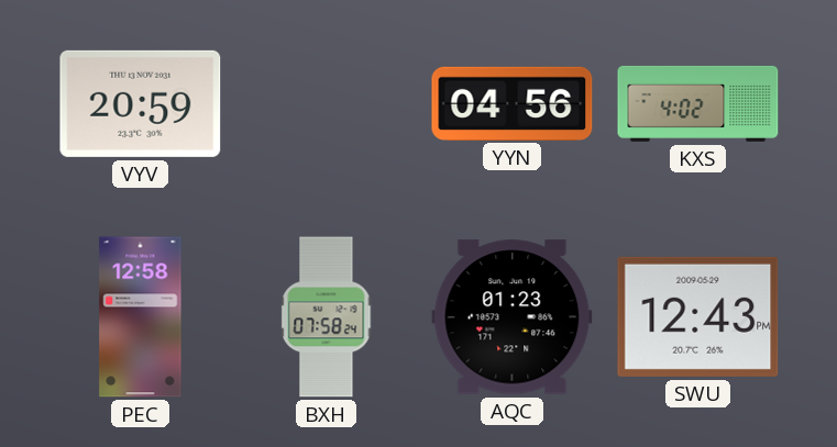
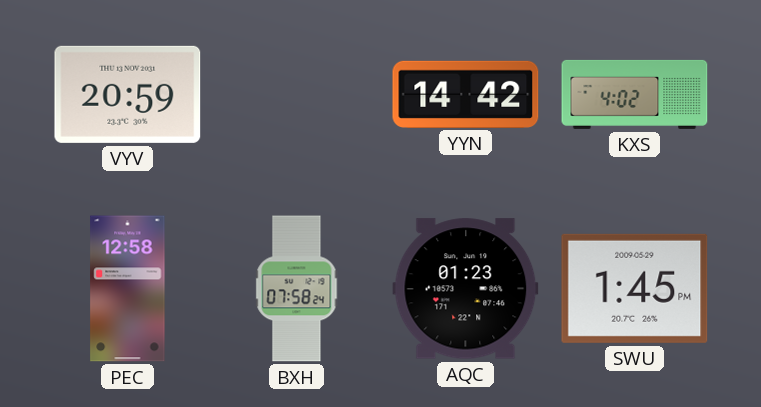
YYN: 04:56 -> 14:42
SWU: 12:43 -> 1:45
